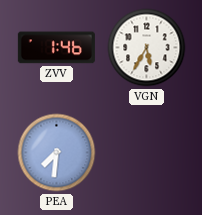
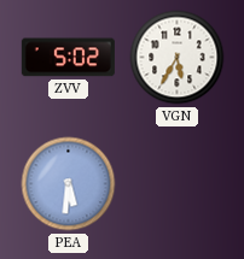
ZVV: 1:46 -> 5:02
PEA: 7:31 -> 5:31
